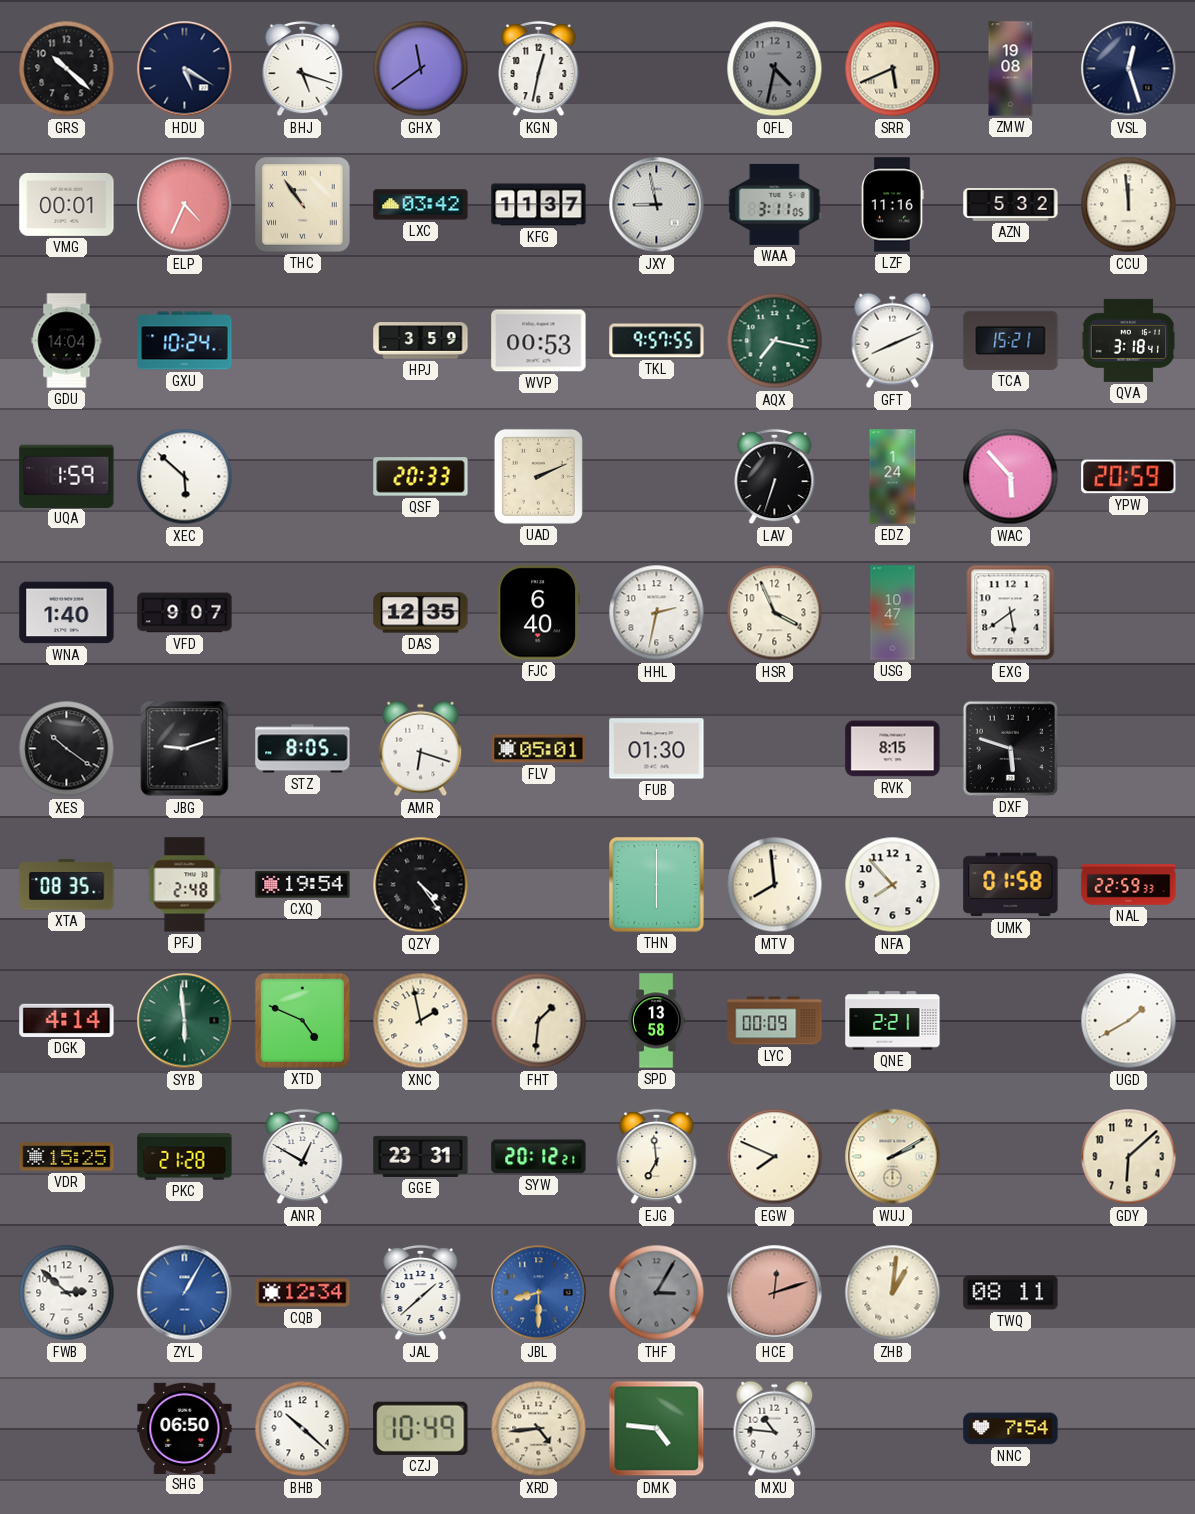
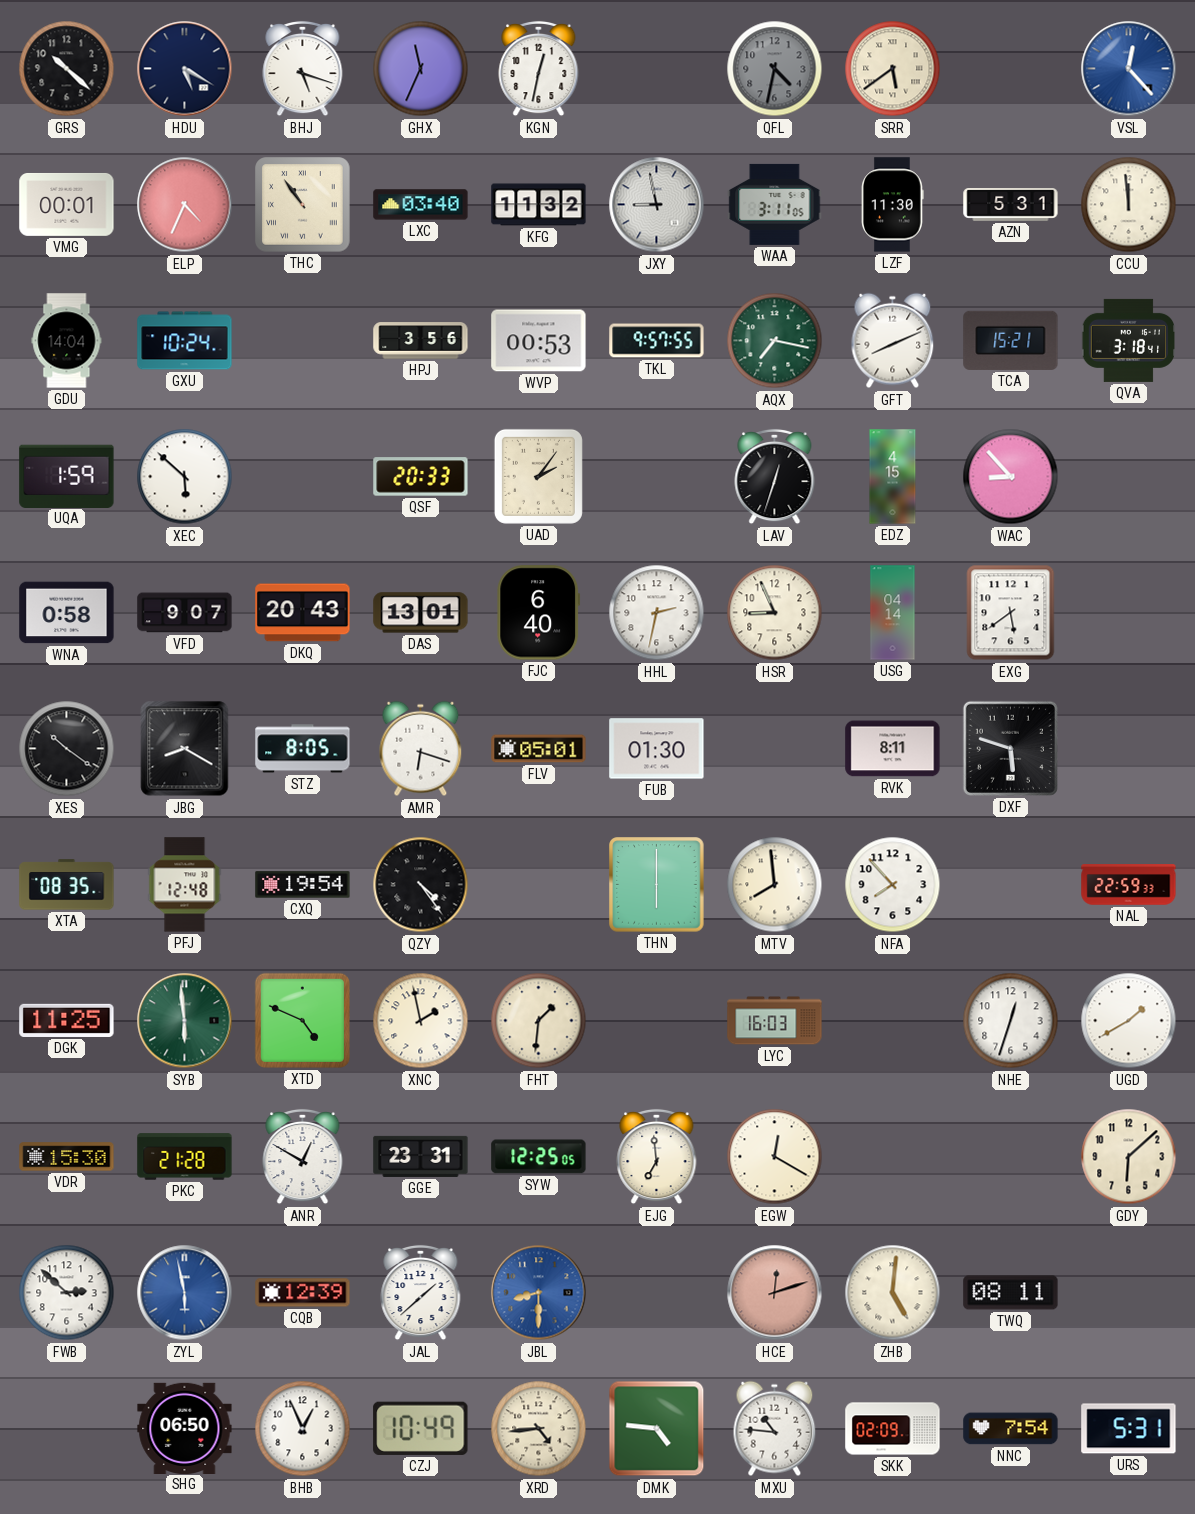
GHX: 11:39 -> 11:34
SRR: 5:41 -> 5:39
ZMW: 19:08 -> none
VSL: 12:27 -> 12:23
VSL dial: navy -> blue
LXC: 03:42 -> 03:40
KFG: 11:37 -> 11:32
LZF: 11:16 -> 11:30
AZN: 5:32 -> 5:31
HPJ: 3:59 -> 3:56
UAD: 2:11 -> 2:06
LAV: 6:33 -> 12:33
EDZ: 1:24 -> 4:15
WAC: 5:53 -> 8:53
YPW: 20:59 -> none
WNA: 1:40 -> 0:58
DKQ: none -> 20:43
DAS: 12:35 -> 13:01
HSR: 3:56 -> 8:56
USG: 10:47 -> 04:14
JBG: 9:12 -> 8:20
RVK: 8:15 -> 8:11
PFJ: 2:48 -> 12:48
UMK: 01:58 -> none
DGK: 4:14 -> 11:25
SPD: 13:58 -> none
LYC: 00:09 -> 16:03
QNE: 2:21 -> none
NHE: none -> 12:33
VDR: 15:25 -> 15:30
SYW: 20:12 -> 12:25
EGW: 7:49 -> 12:20
WUJ: 2:10 -> none
ZYL: 1:05 -> 5:58
CQB: 12:34 -> 12:39
THF: 3:05 -> none
ZHB: 1:01 -> 5:01
BHB: 10:22 -> 12:56
SKK: none -> 02:09
URS: none -> 5:31
